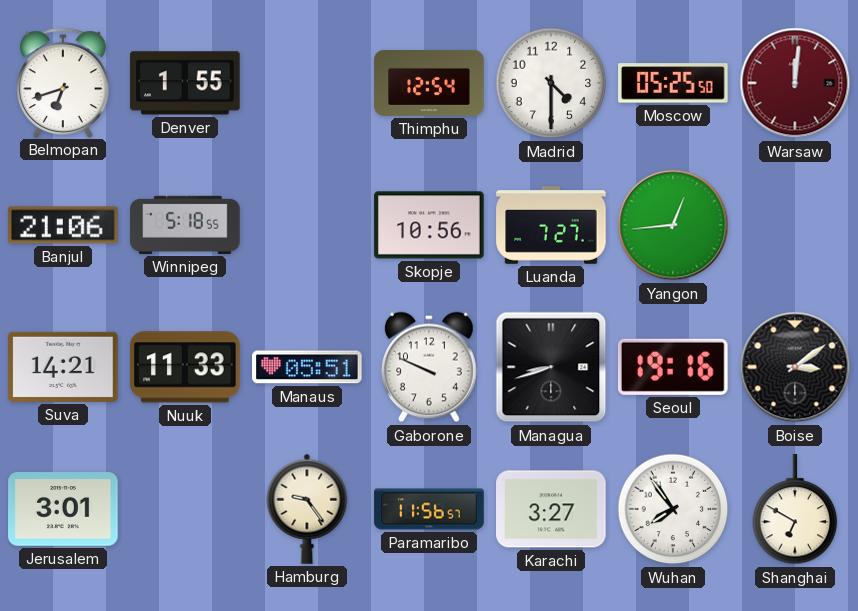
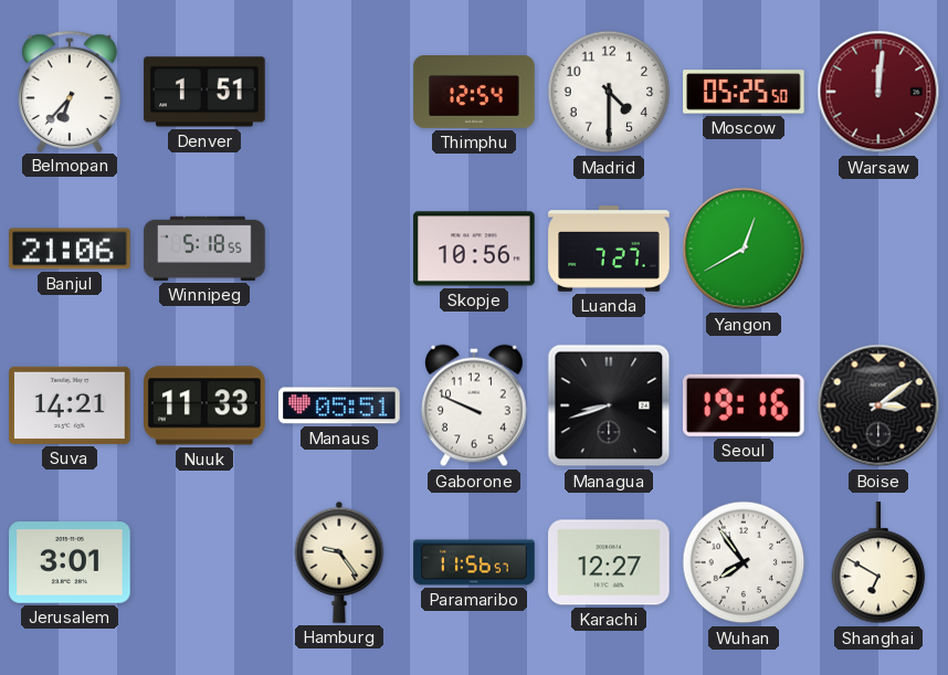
Belmopan: 6:42 -> 6:37
Denver: 1:55 -> 1:51
Yangon: 12:44 -> 12:40
Karachi: 3:27 -> 12:27
